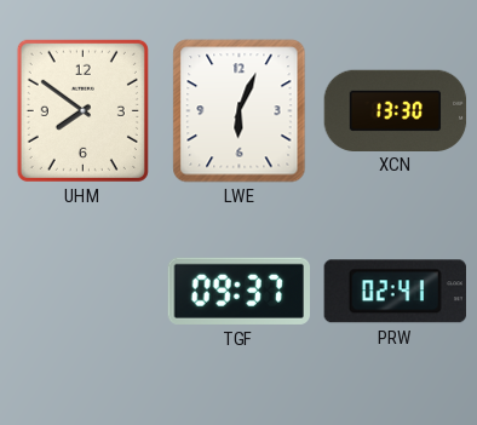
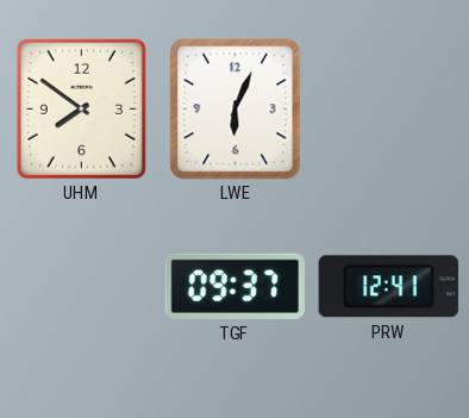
XCN: 13:30 -> none
PRW: 02:41 -> 12:41
